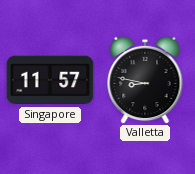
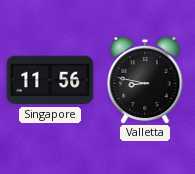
Singapore: 11:57 -> 11:56
